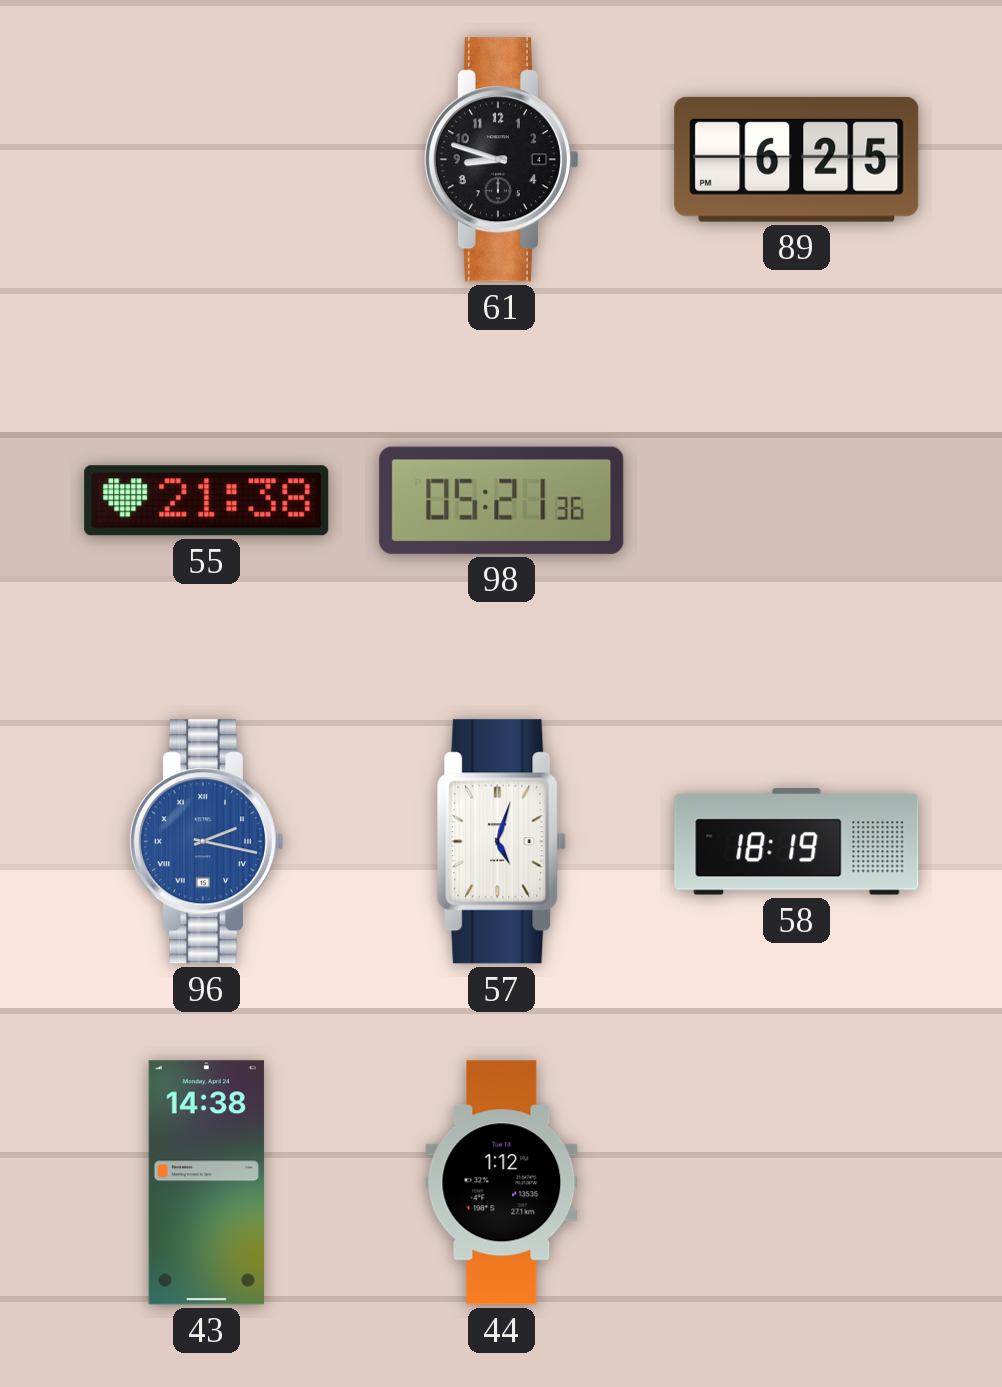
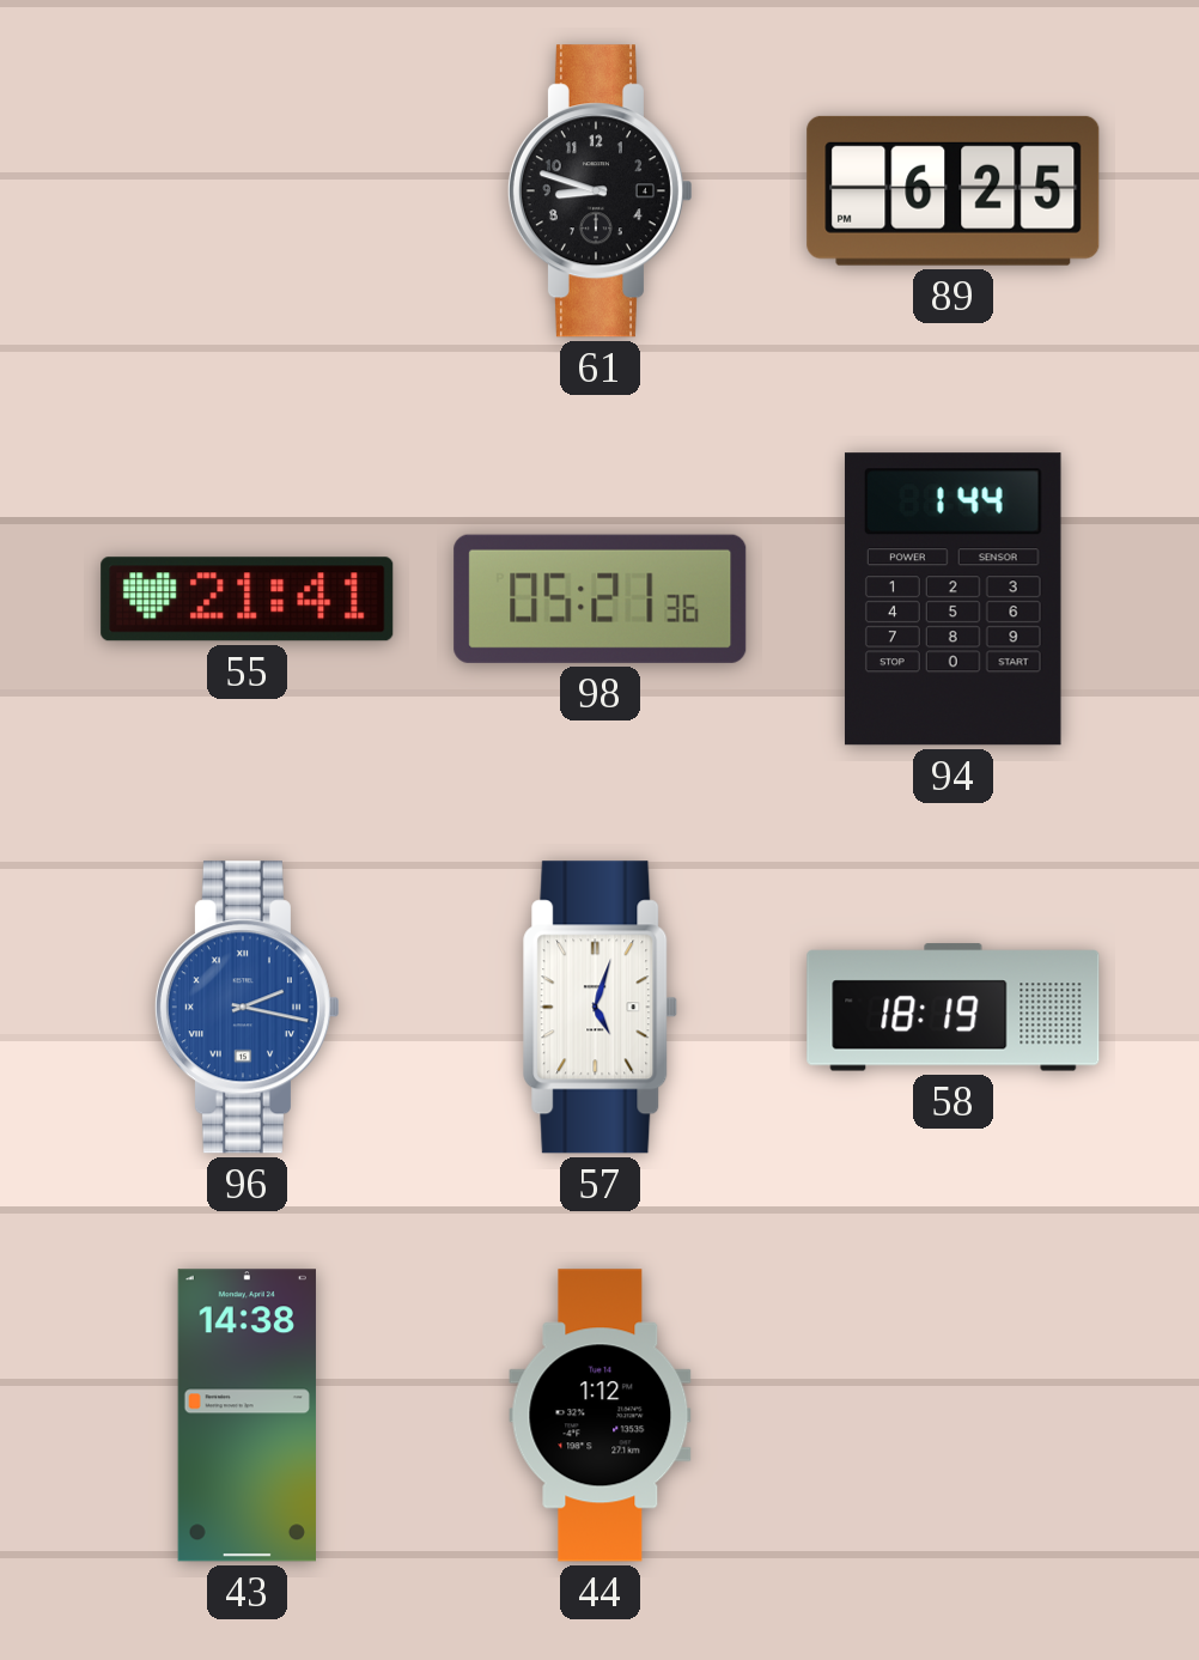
55: 21:38 -> 21:41
94: none -> 1:44
